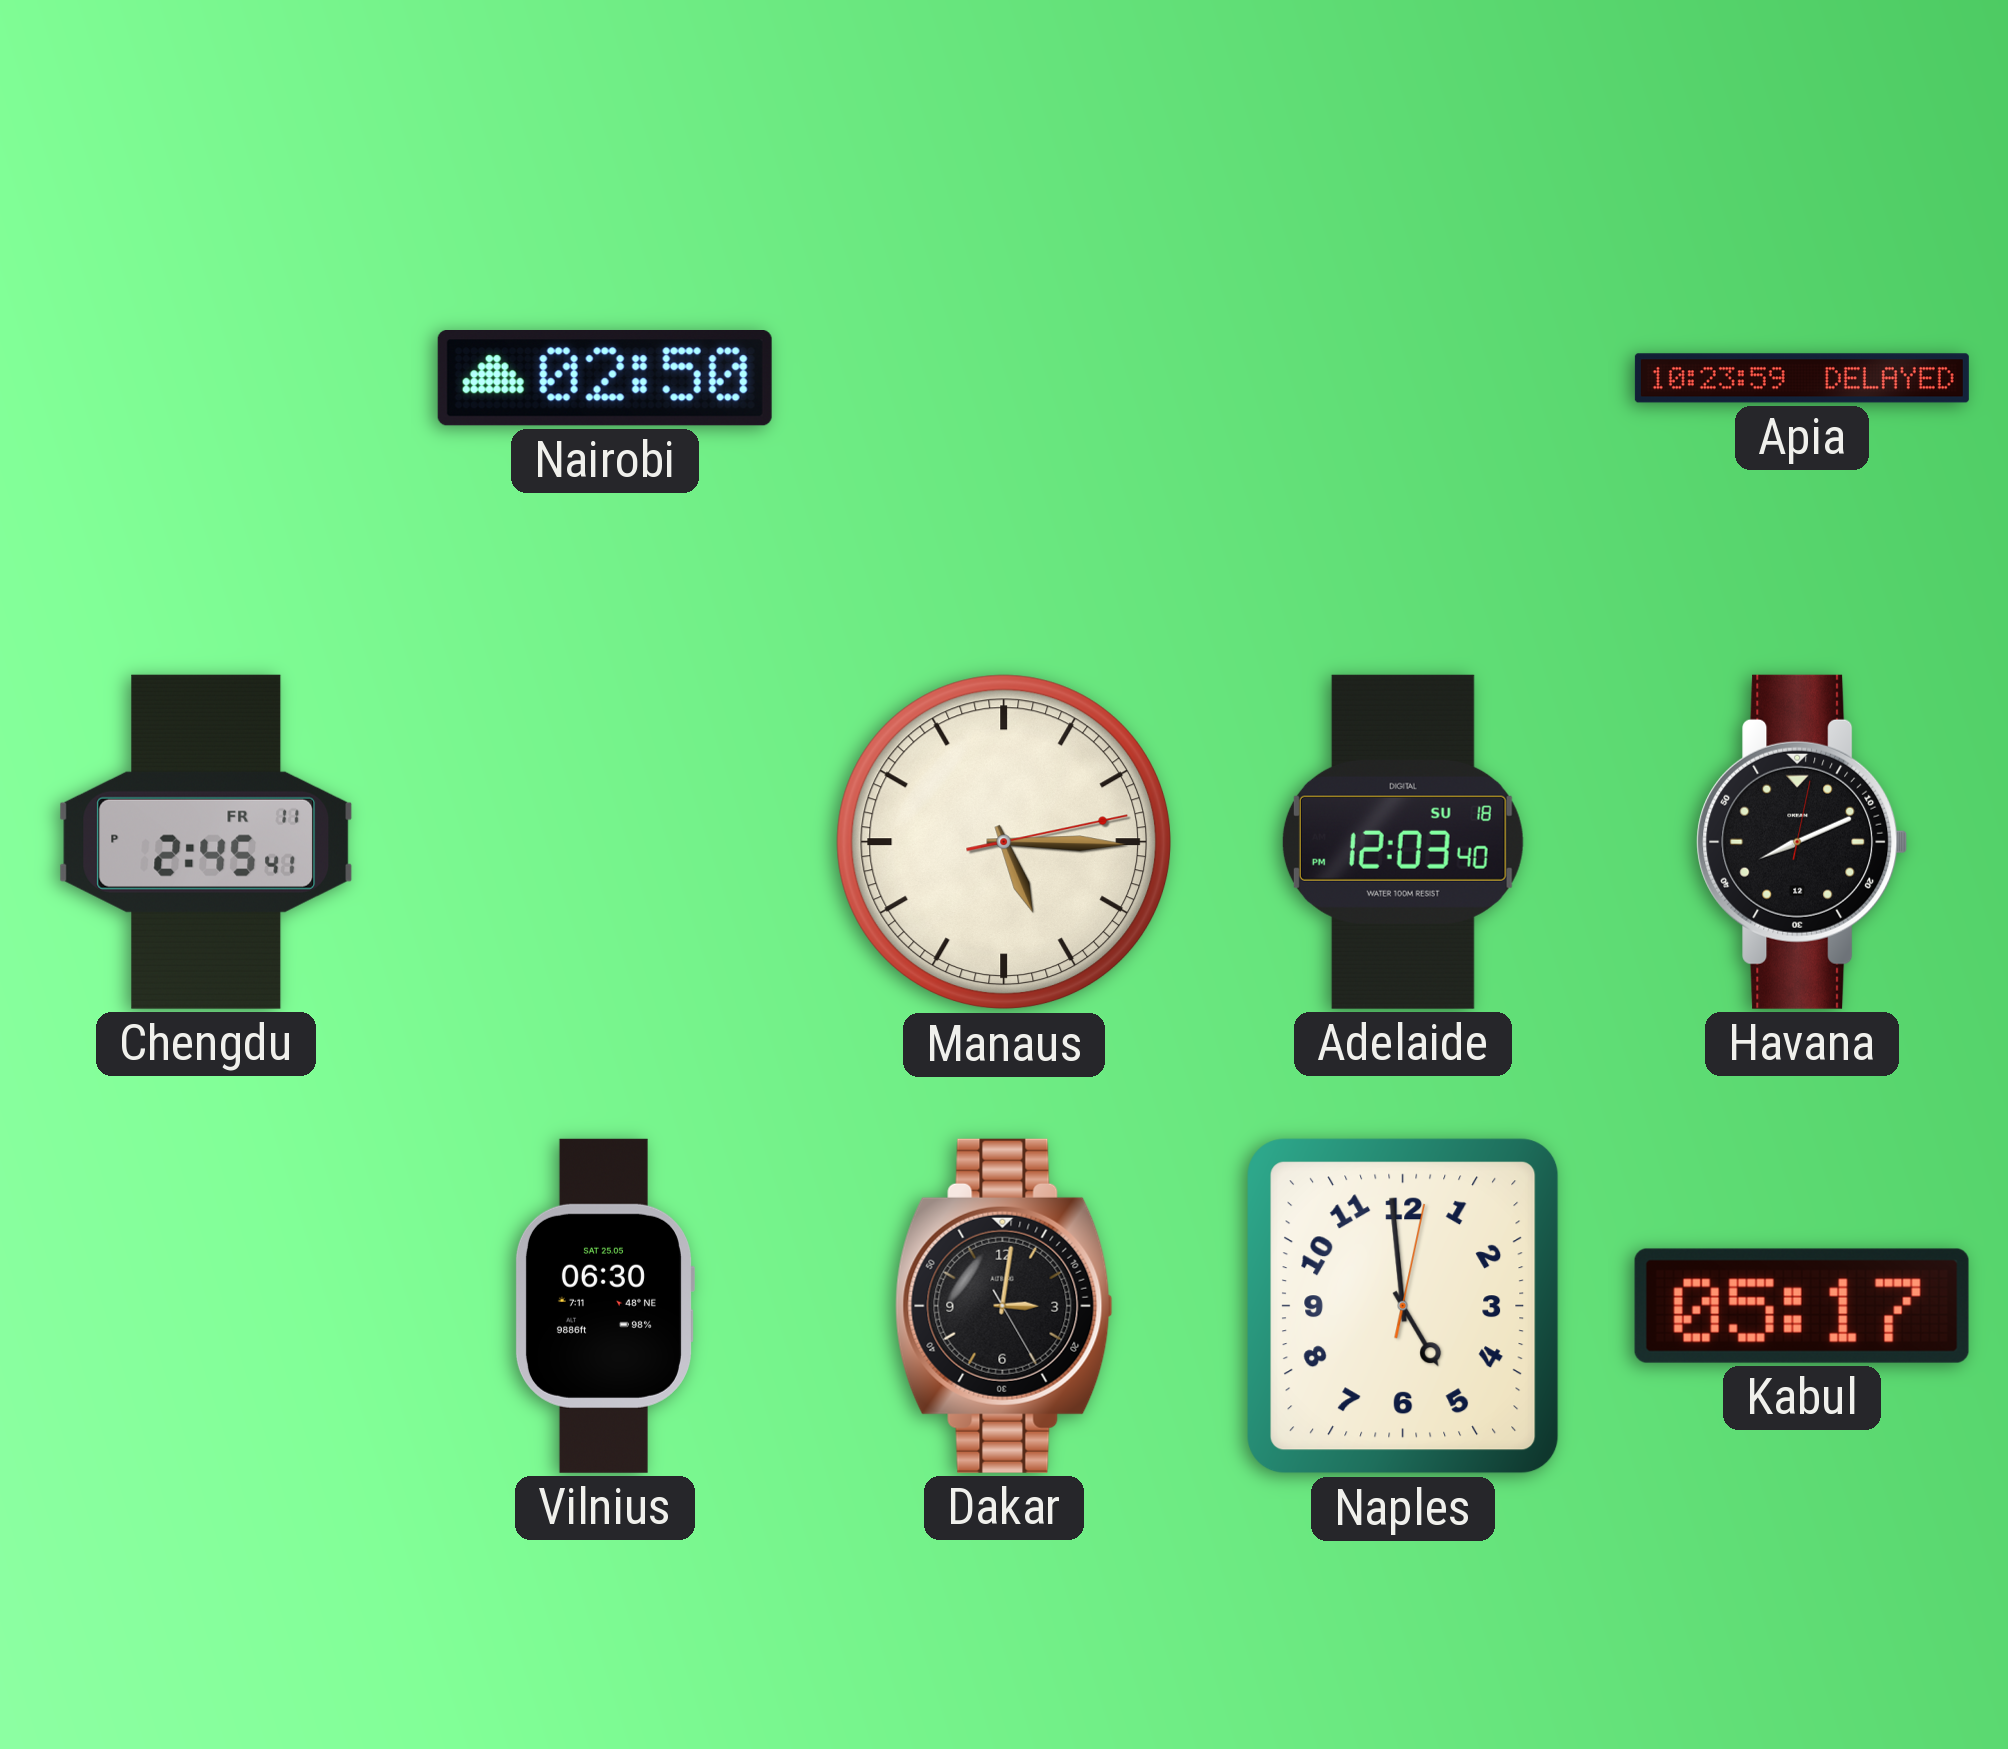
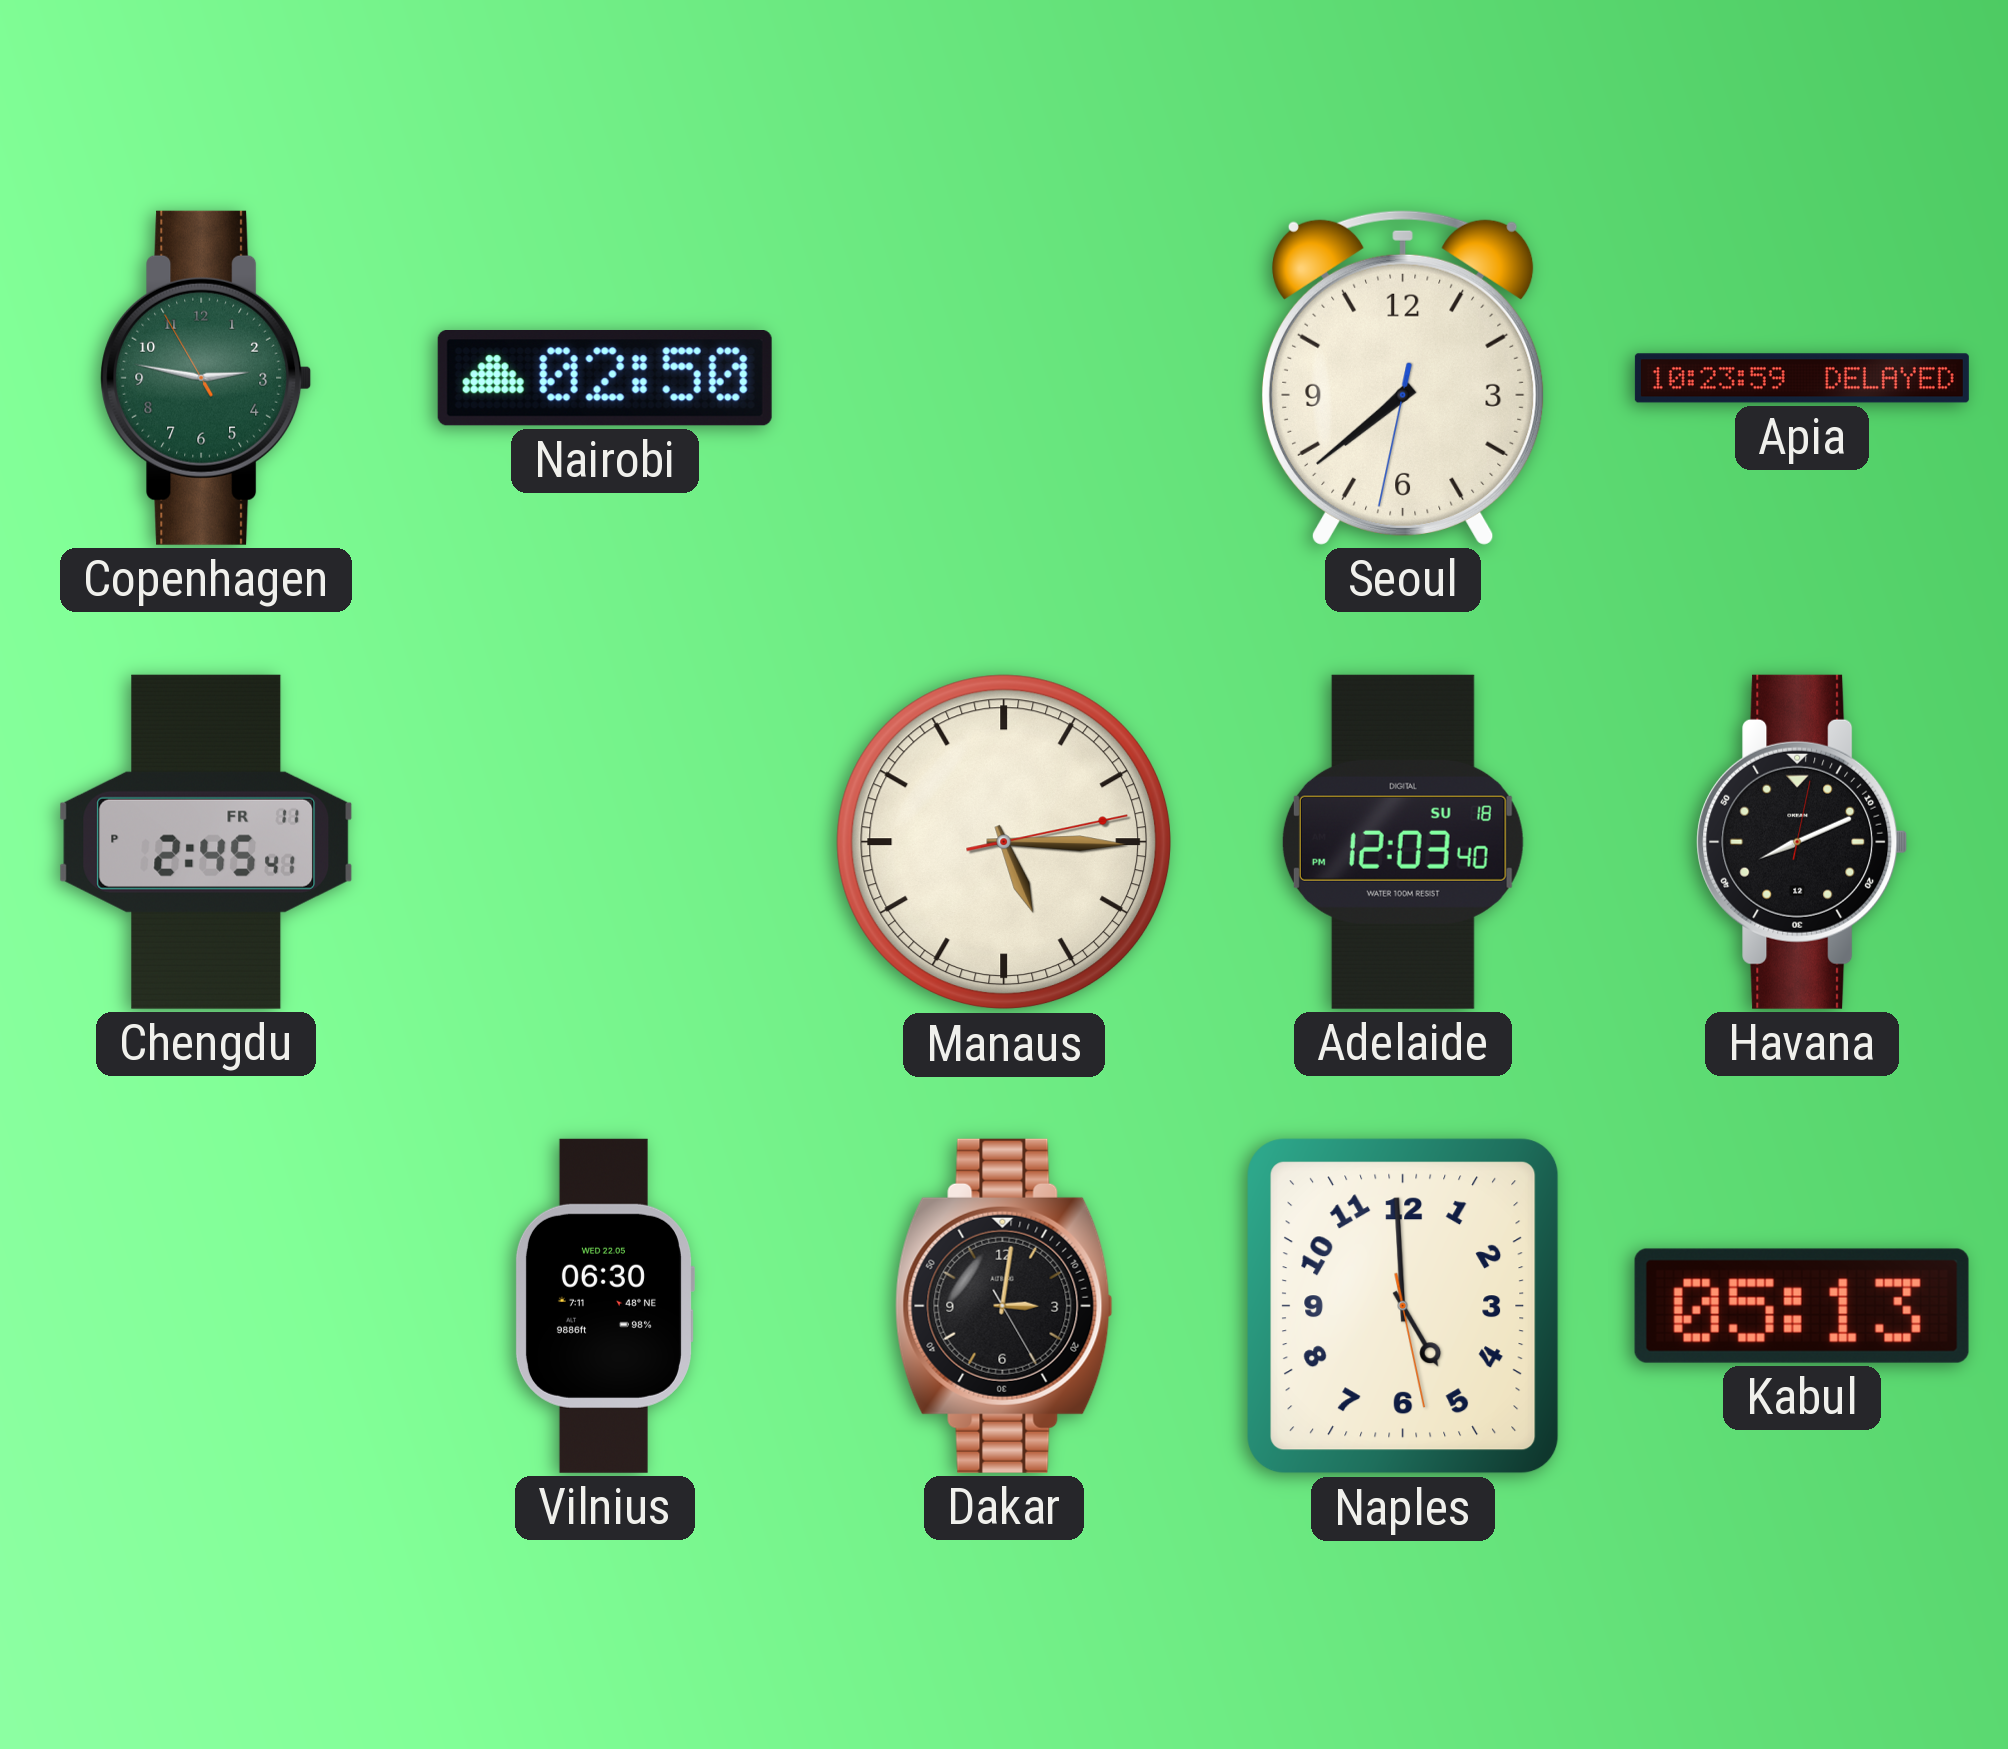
Copenhagen: none -> 2:46
Seoul: none -> 7:38
Vilnius date: SAT 25.05 -> WED 22.05
Naples: 4:59:02 -> 4:59:28
Kabul: 05:17 -> 05:13
